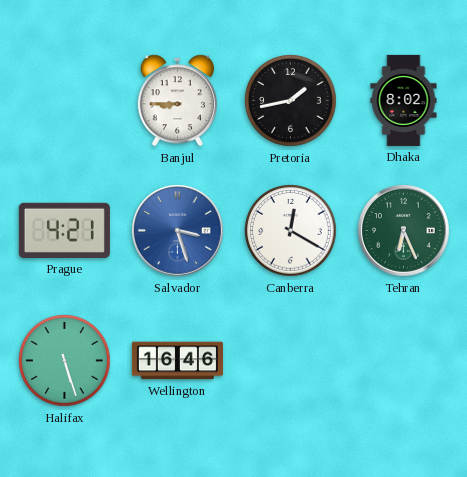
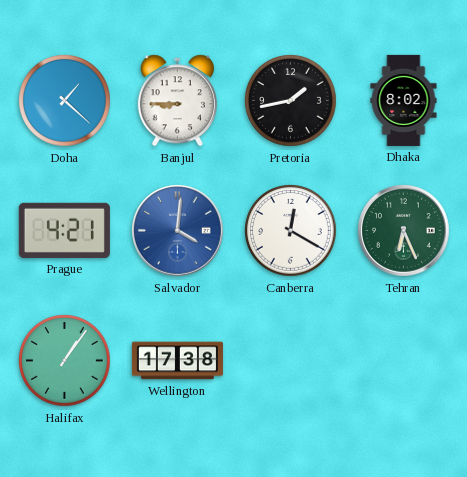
Doha: none -> 1:22
Salvador: 3:27 -> 4:01
Halifax: 5:27 -> 1:06
Wellington: 16:46 -> 17:38
